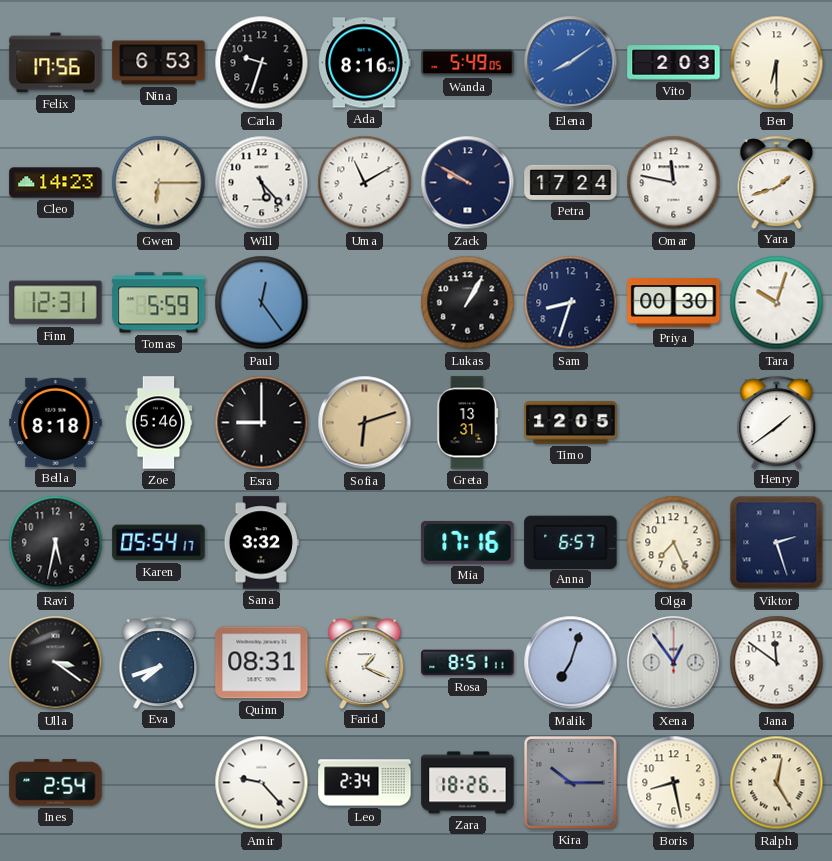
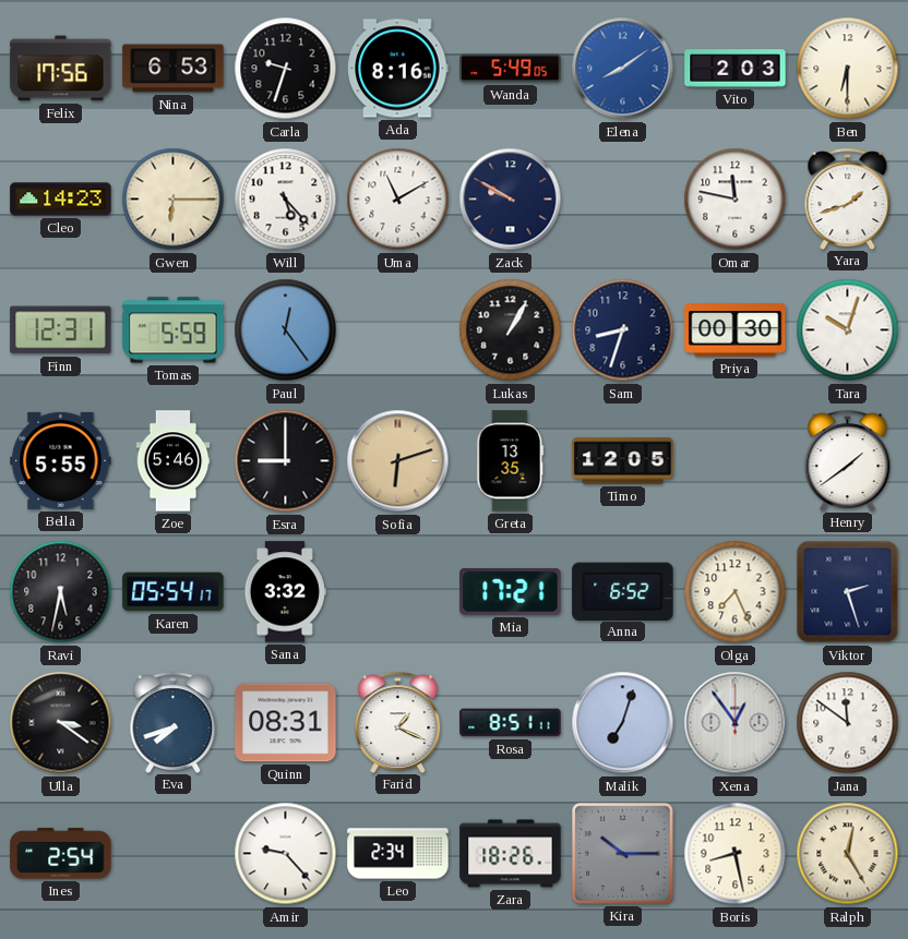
Petra: 17:24 -> none
Bella: 8:18 -> 5:55
Greta: 13:31 -> 13:35
Mia: 17:16 -> 17:21
Anna: 6:57 -> 6:52
